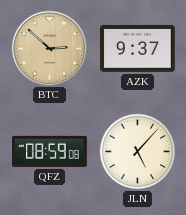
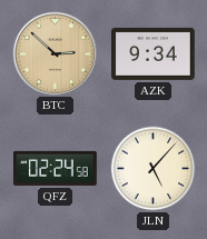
AZK: 9:37 -> 9:34
QFZ: 08:59 -> 02:24
